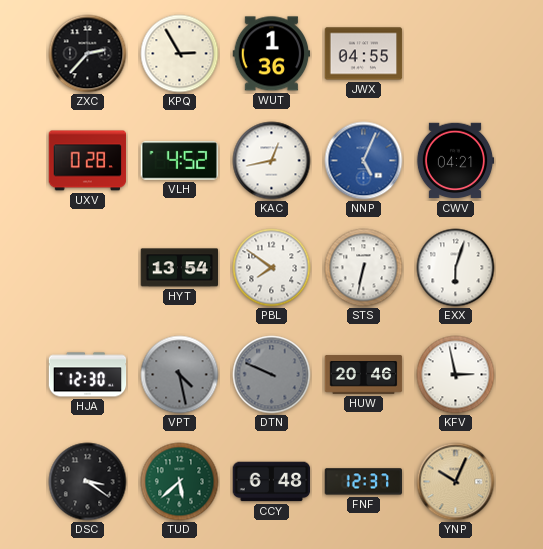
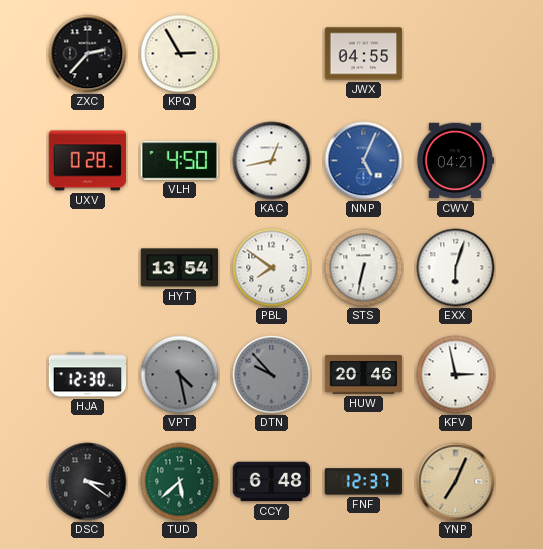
WUT: 1:36 -> none
VLH: 4:52 -> 4:50
DTN: 9:49 -> 9:53
YNP: 10:04 -> 7:04
